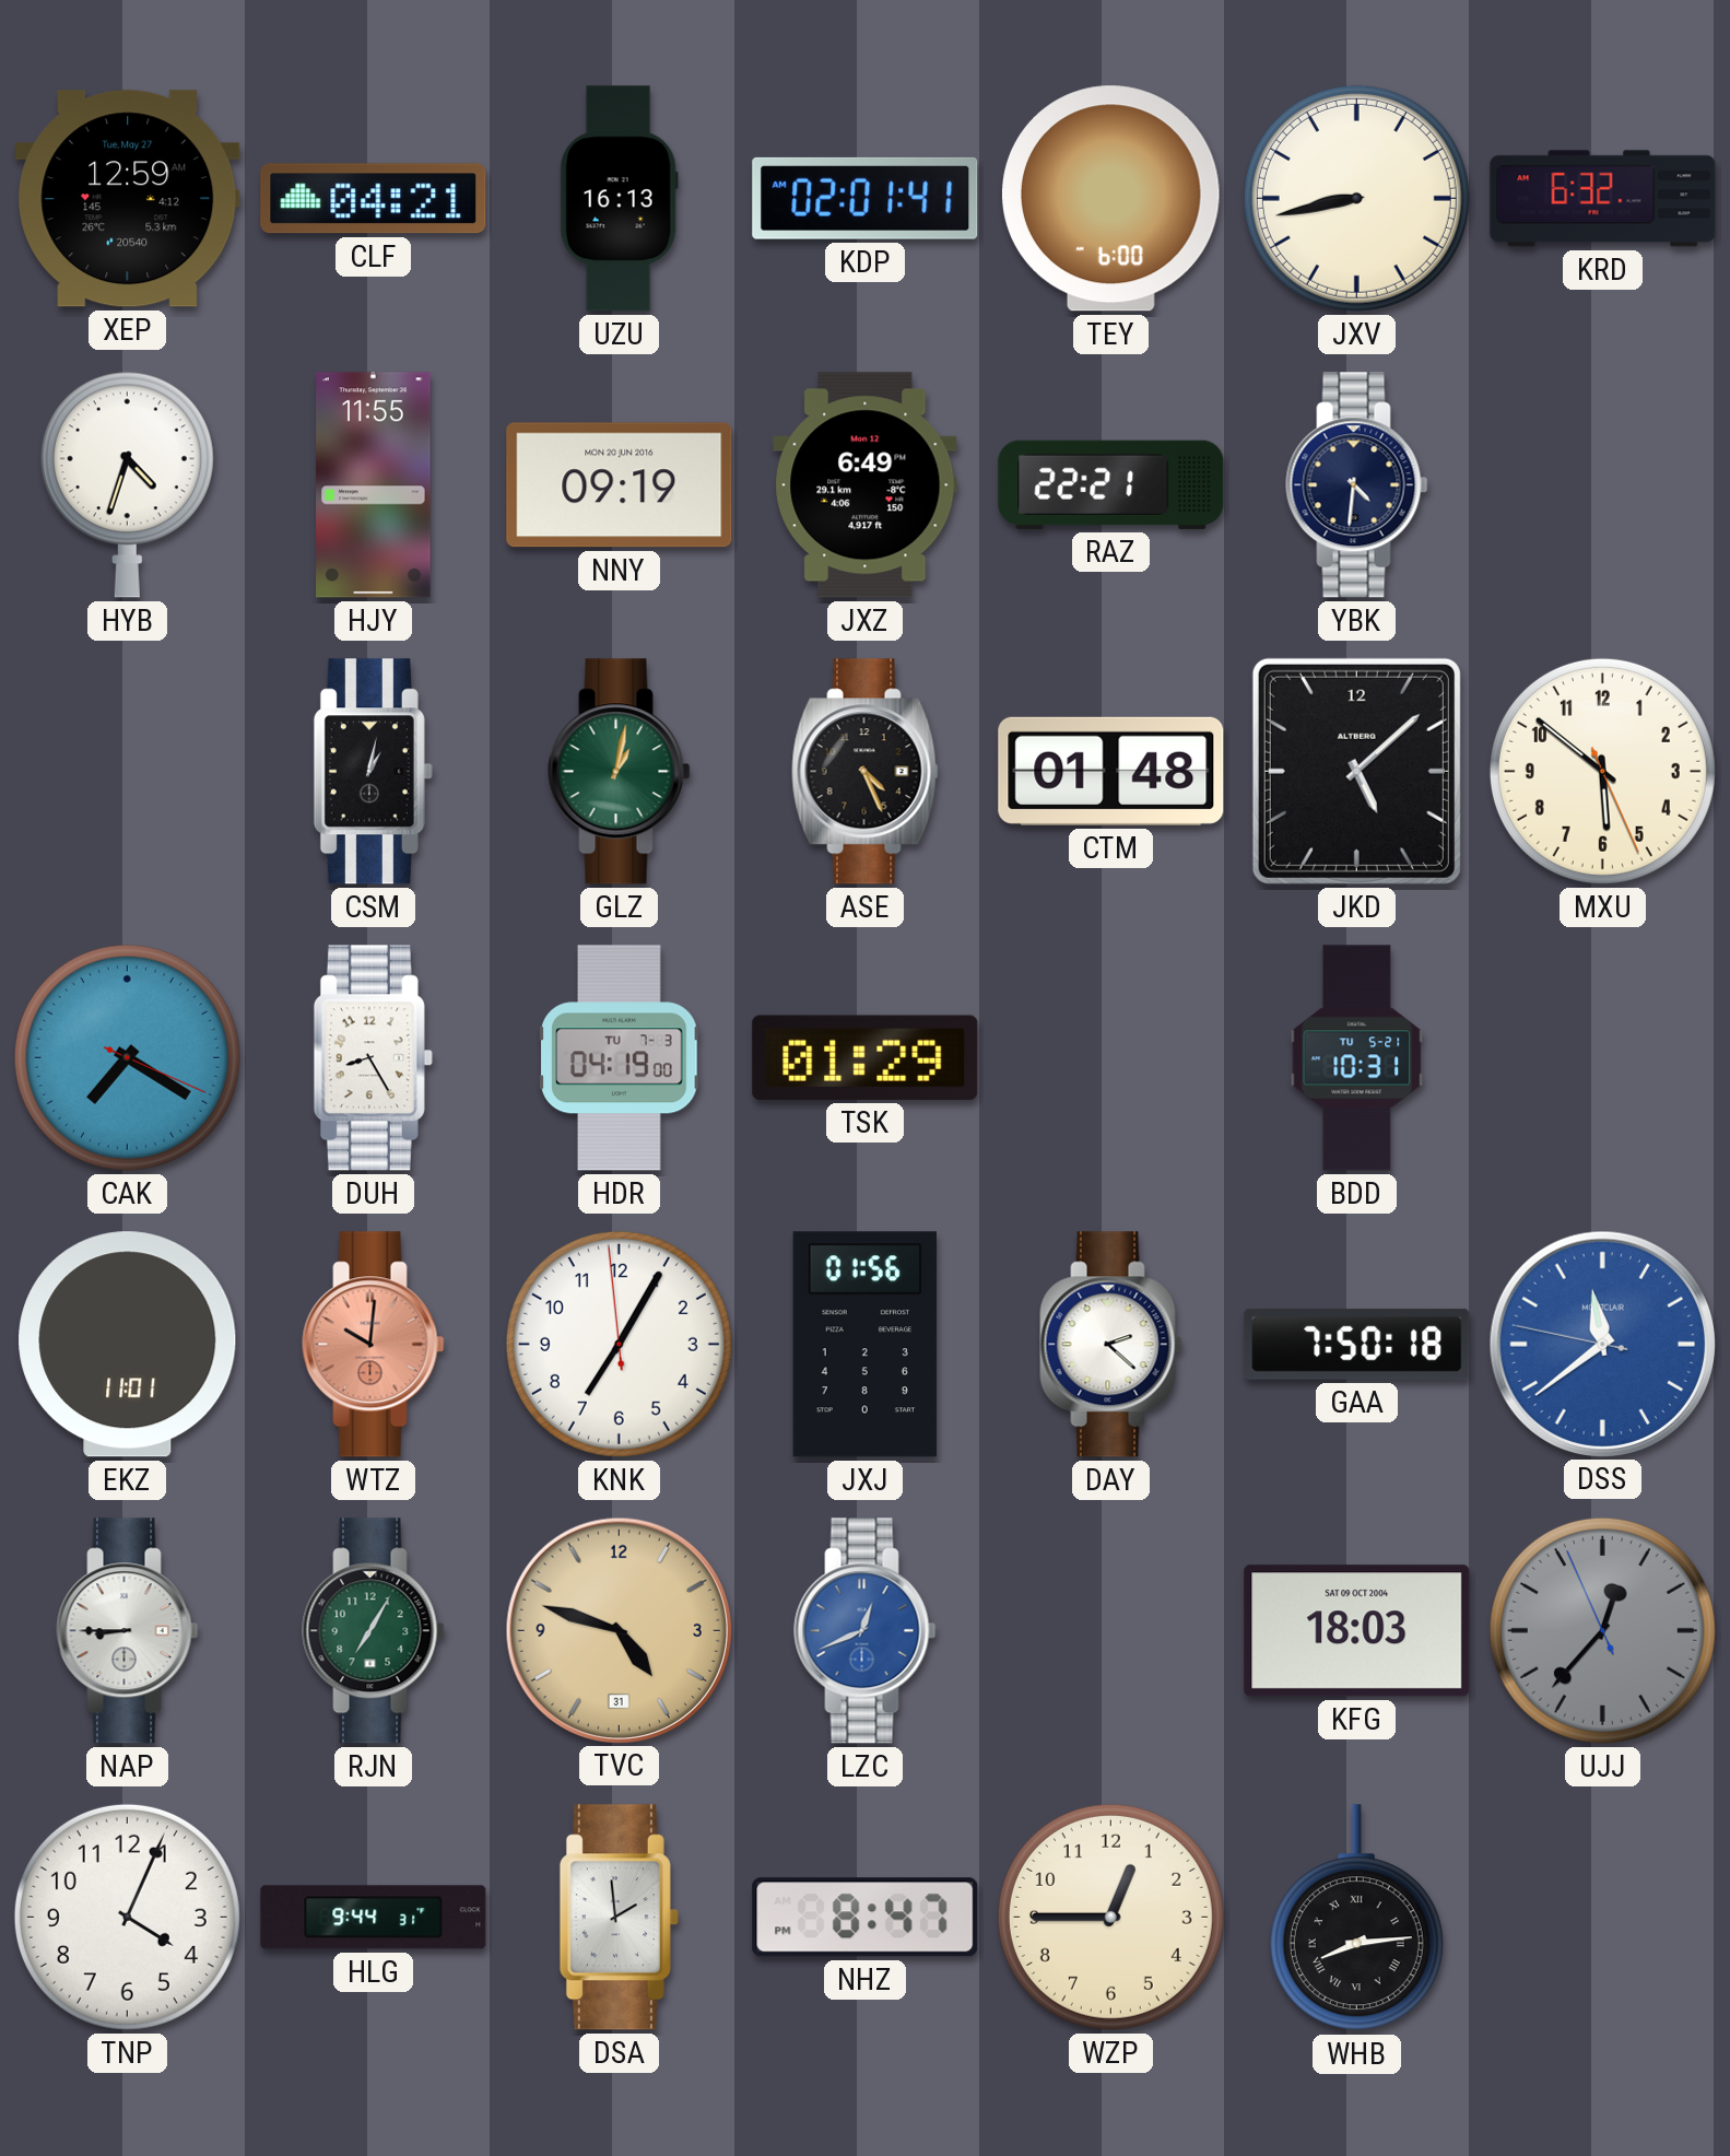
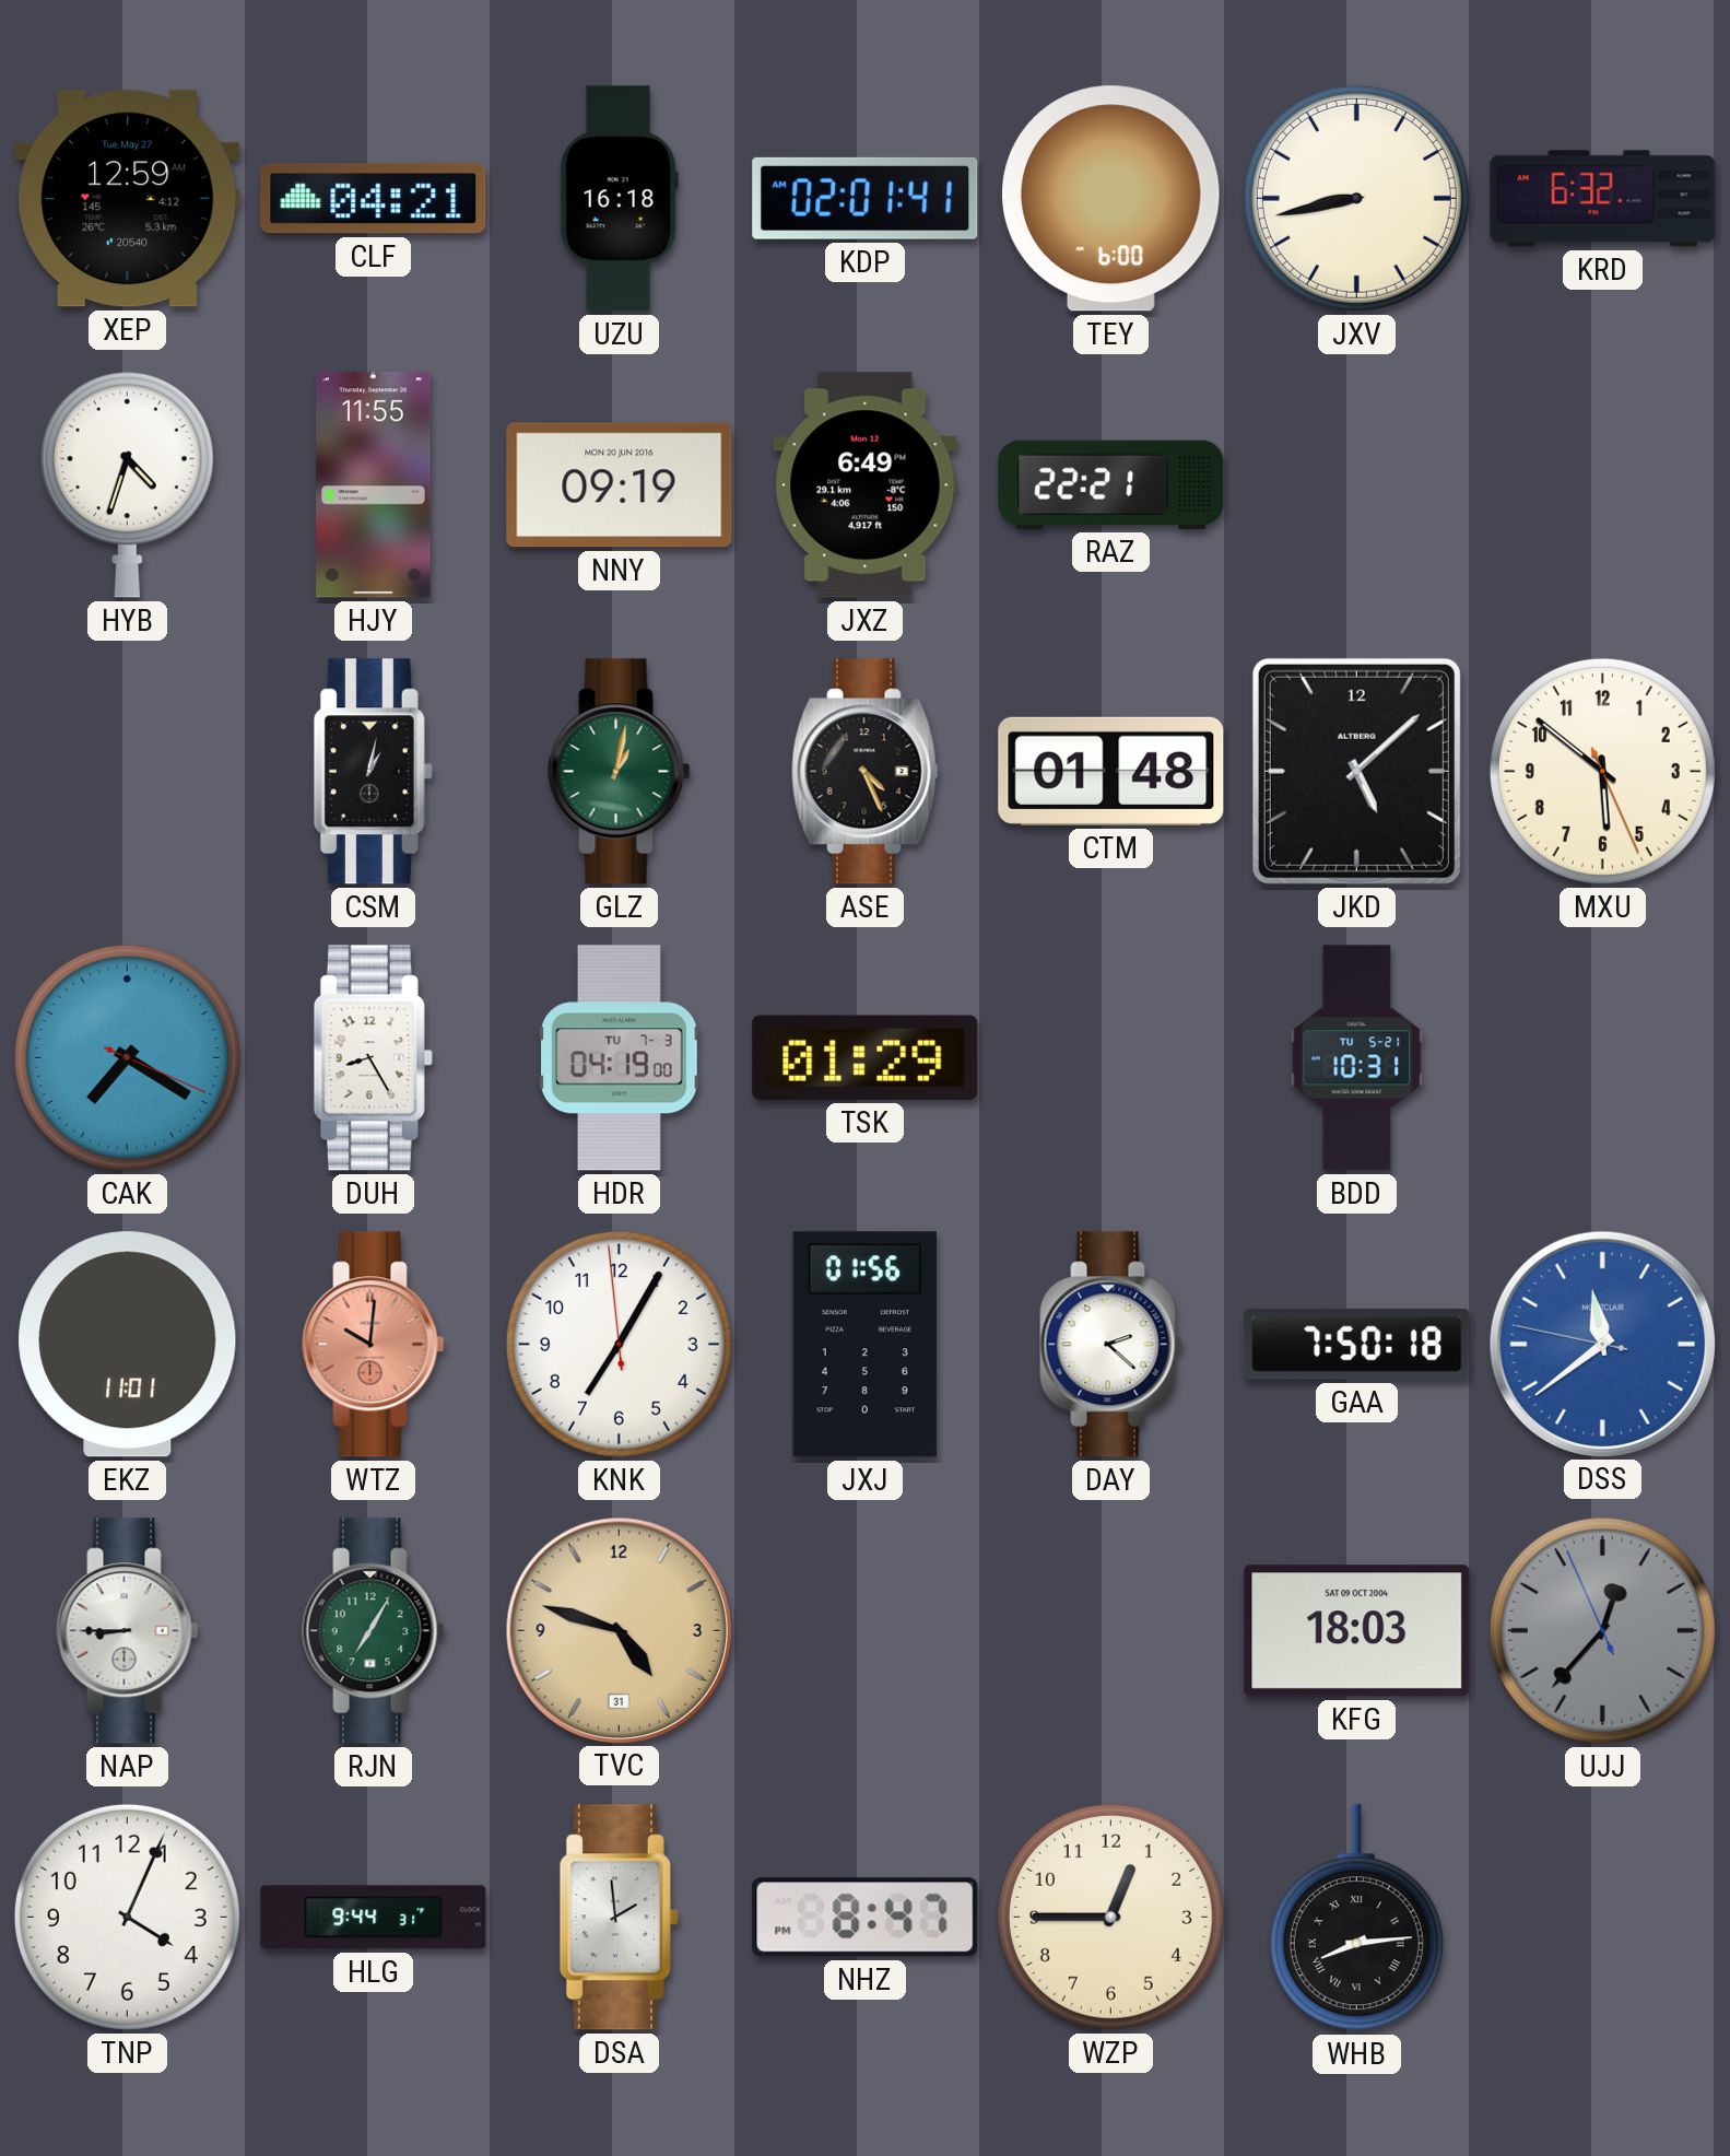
UZU: 16:13 -> 16:18
YBK: 4:31 -> none
LZC: 12:41 -> none
